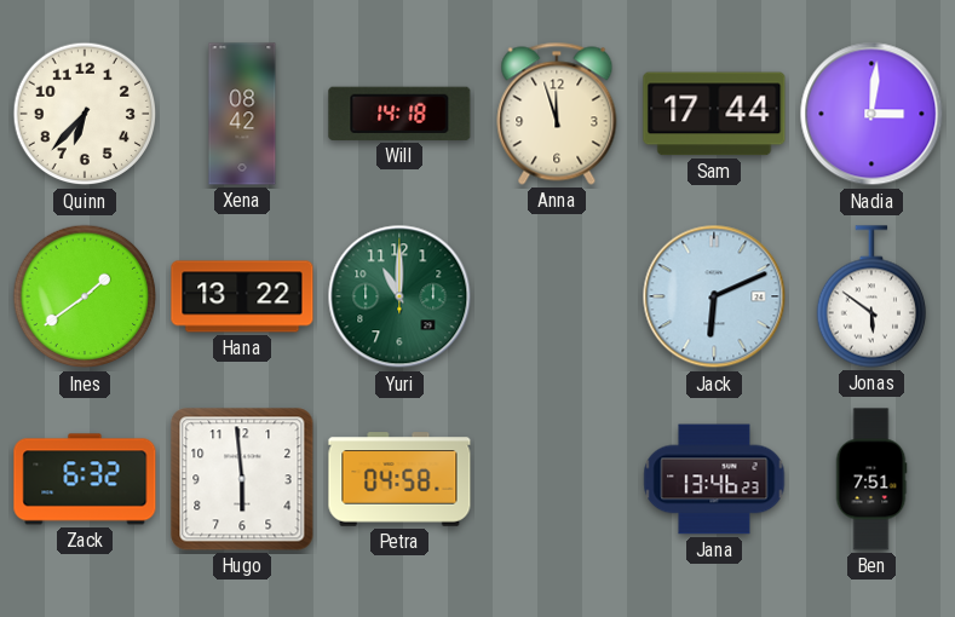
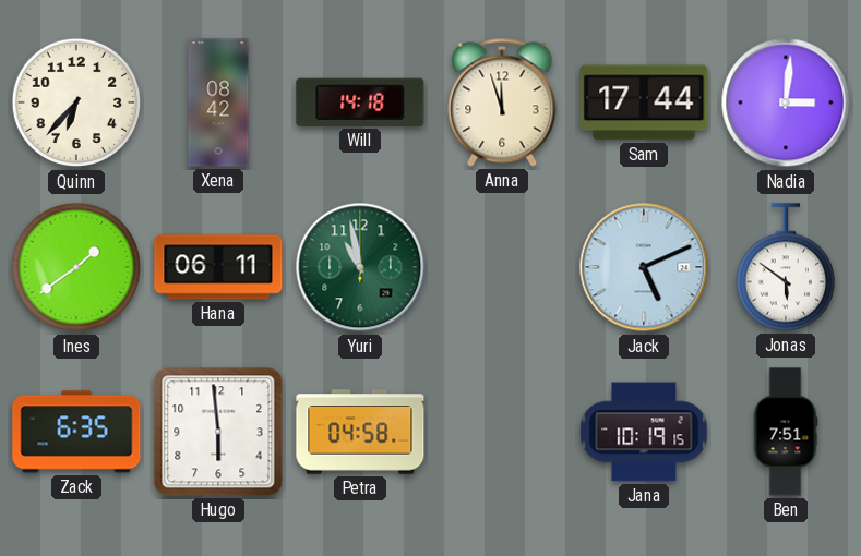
Hana: 13:22 -> 06:11
Yuri: 11:00 -> 10:58
Jack: 6:11 -> 5:11
Zack: 6:32 -> 6:35
Jana: 13:46 -> 10:19
